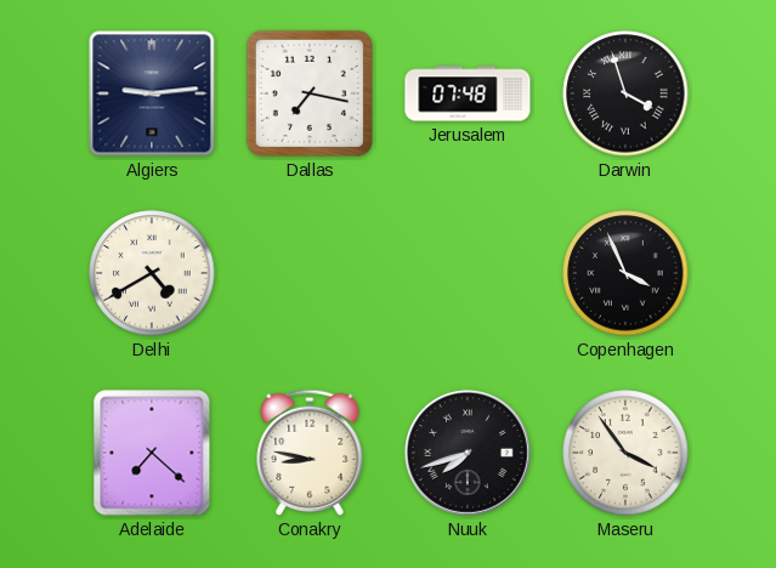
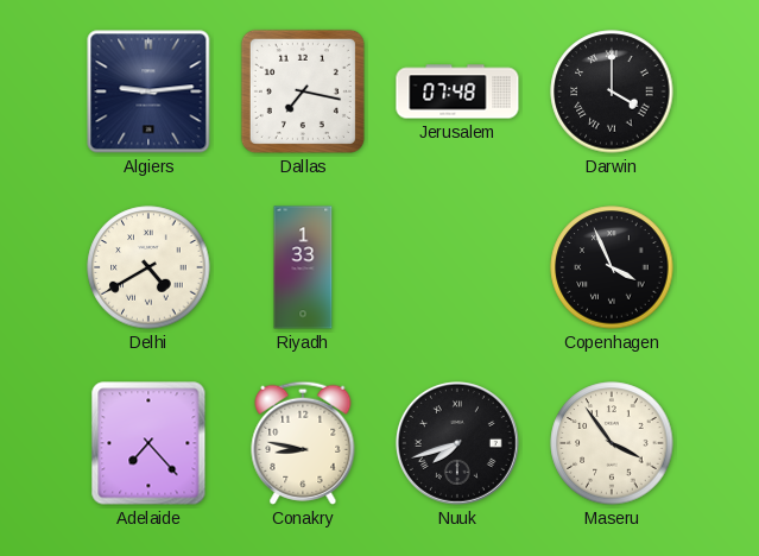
Darwin: 3:57 -> 4:00
Riyadh: none -> 1:33
Adelaide: 7:22 -> 7:23
